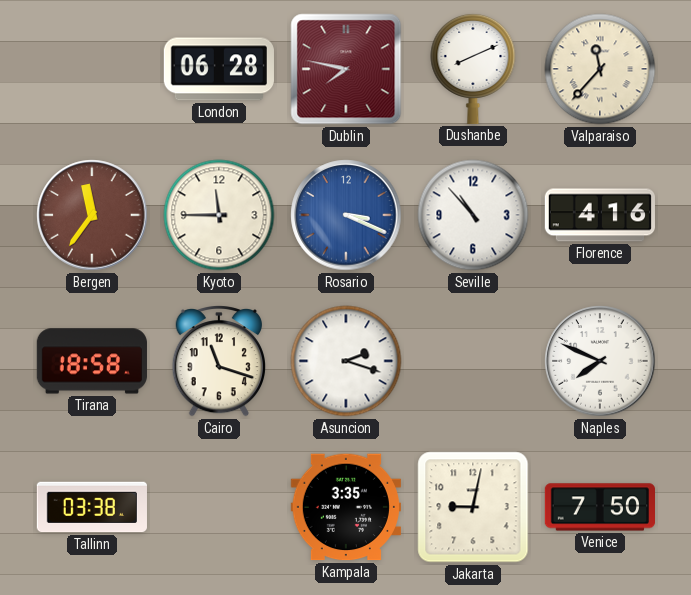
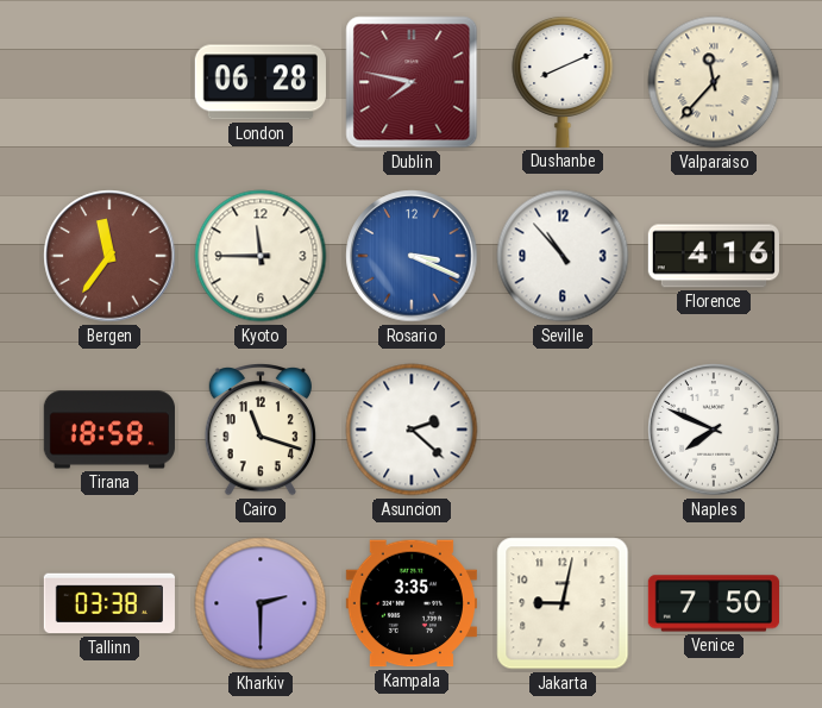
Asuncion: 2:18 -> 2:22
Kharkiv: none -> 2:30
